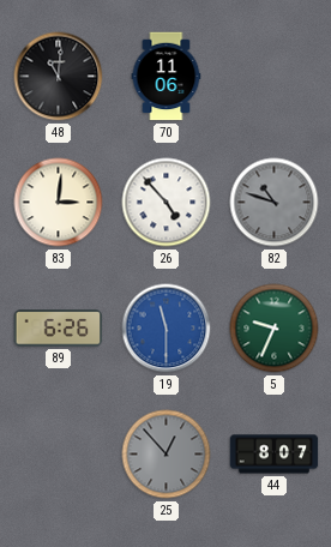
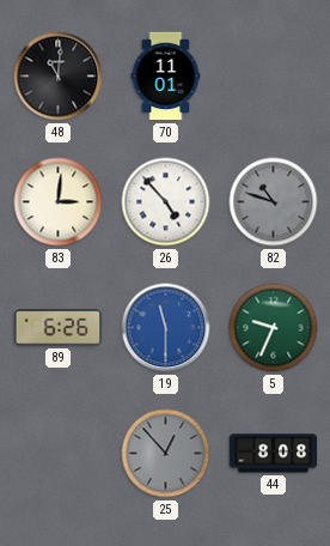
70: 11:06 -> 11:01
44: 8:07 -> 8:08
